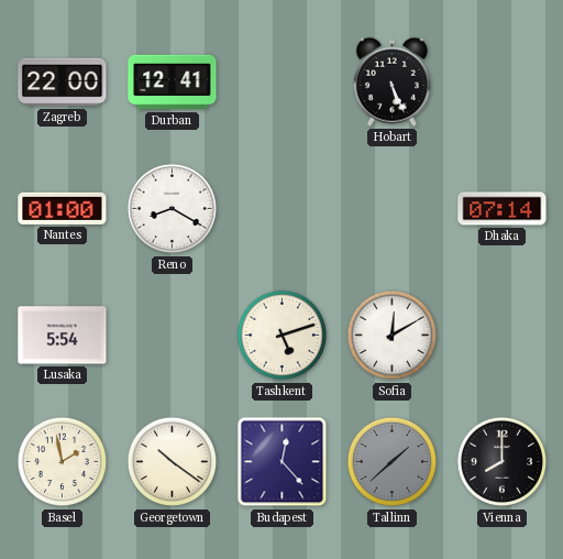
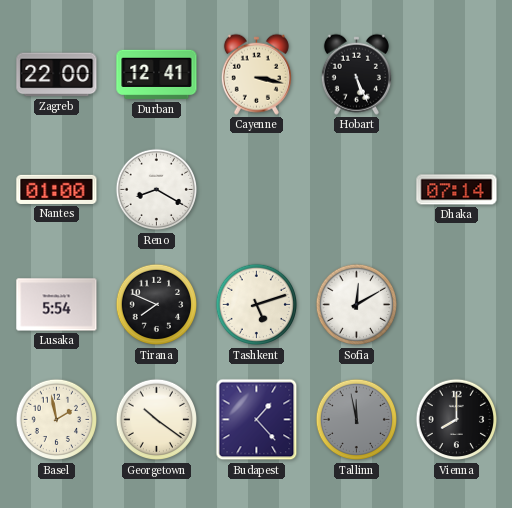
Cayenne: none -> 3:17
Tirana: none -> 7:49
Budapest: 12:23 -> 1:23
Tallinn: 1:38 -> 11:58
